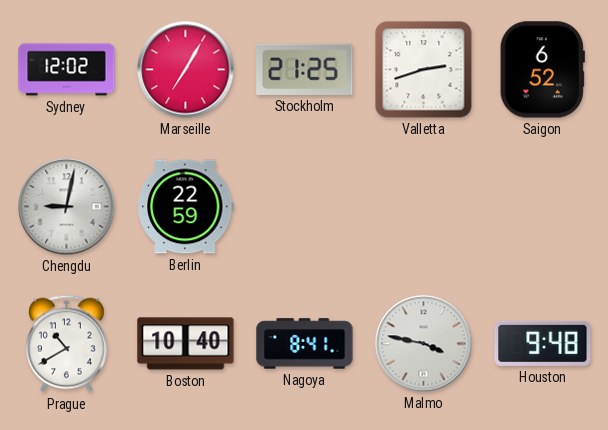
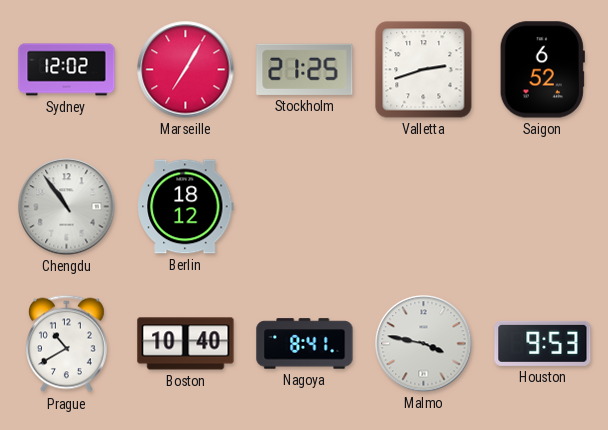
Chengdu: 9:02 -> 10:54
Berlin: 22:59 -> 18:12
Houston: 9:48 -> 9:53
